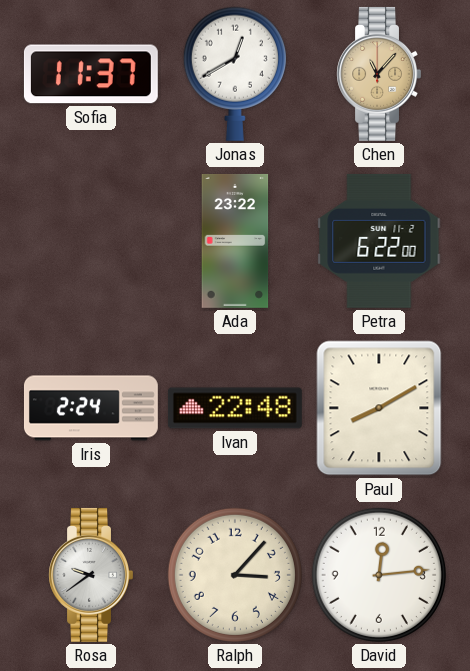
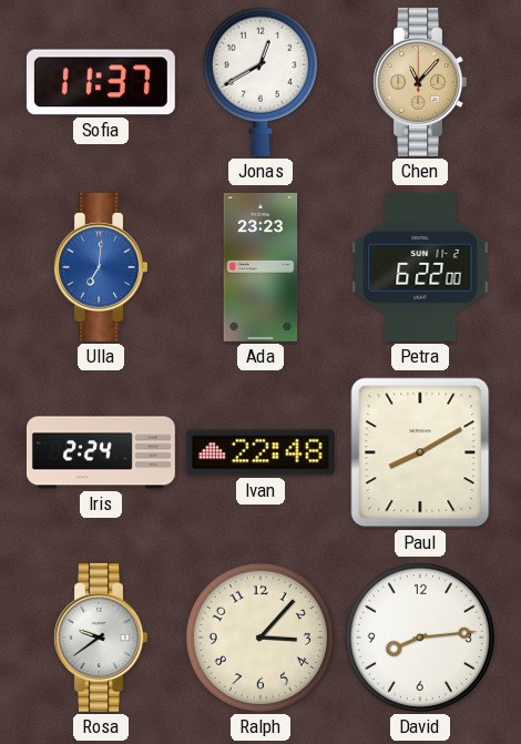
Ulla: none -> 7:01
Ada: 23:22 -> 23:23
David: 12:14 -> 8:14
